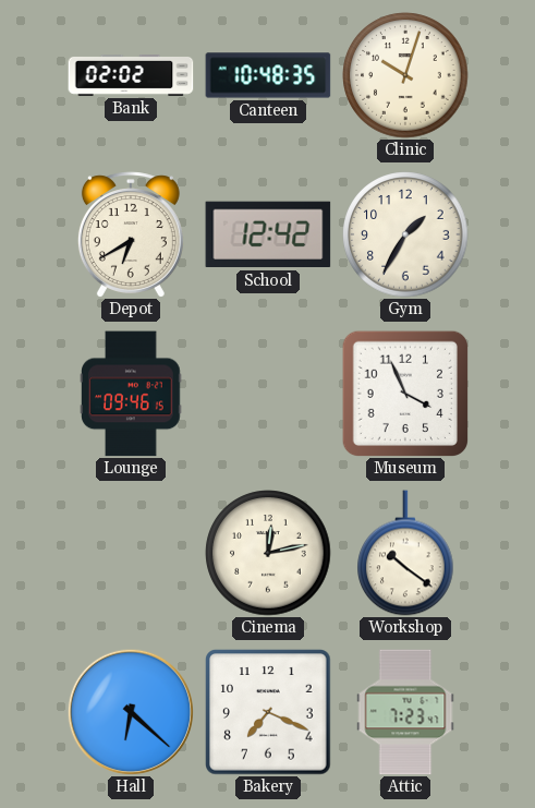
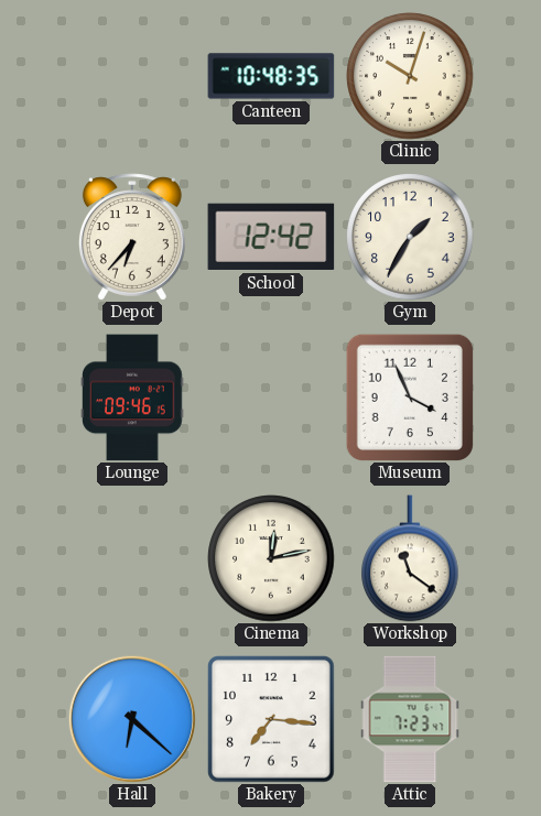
Bank: 02:02 -> none
Depot: 6:40 -> 6:37
Workshop: 10:21 -> 11:21
Bakery: 7:19 -> 7:16
